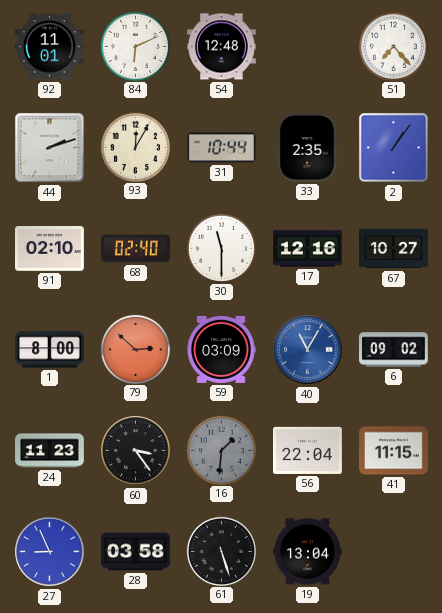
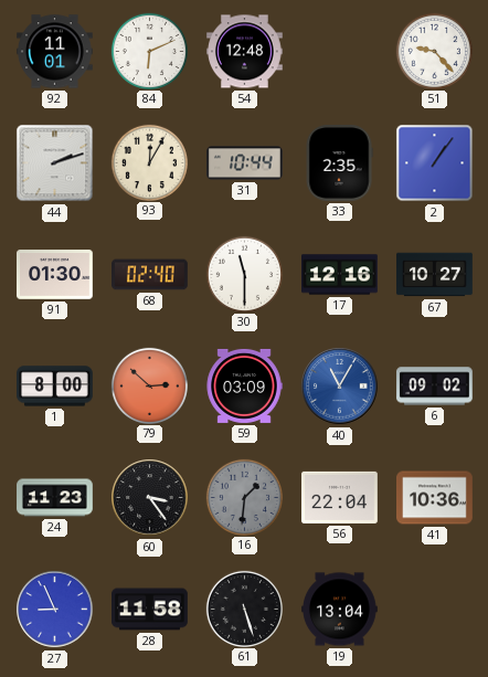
51: 7:23 -> 9:23
91: 02:10 -> 01:30
41: 11:15 -> 10:36
28: 03:58 -> 11:58
